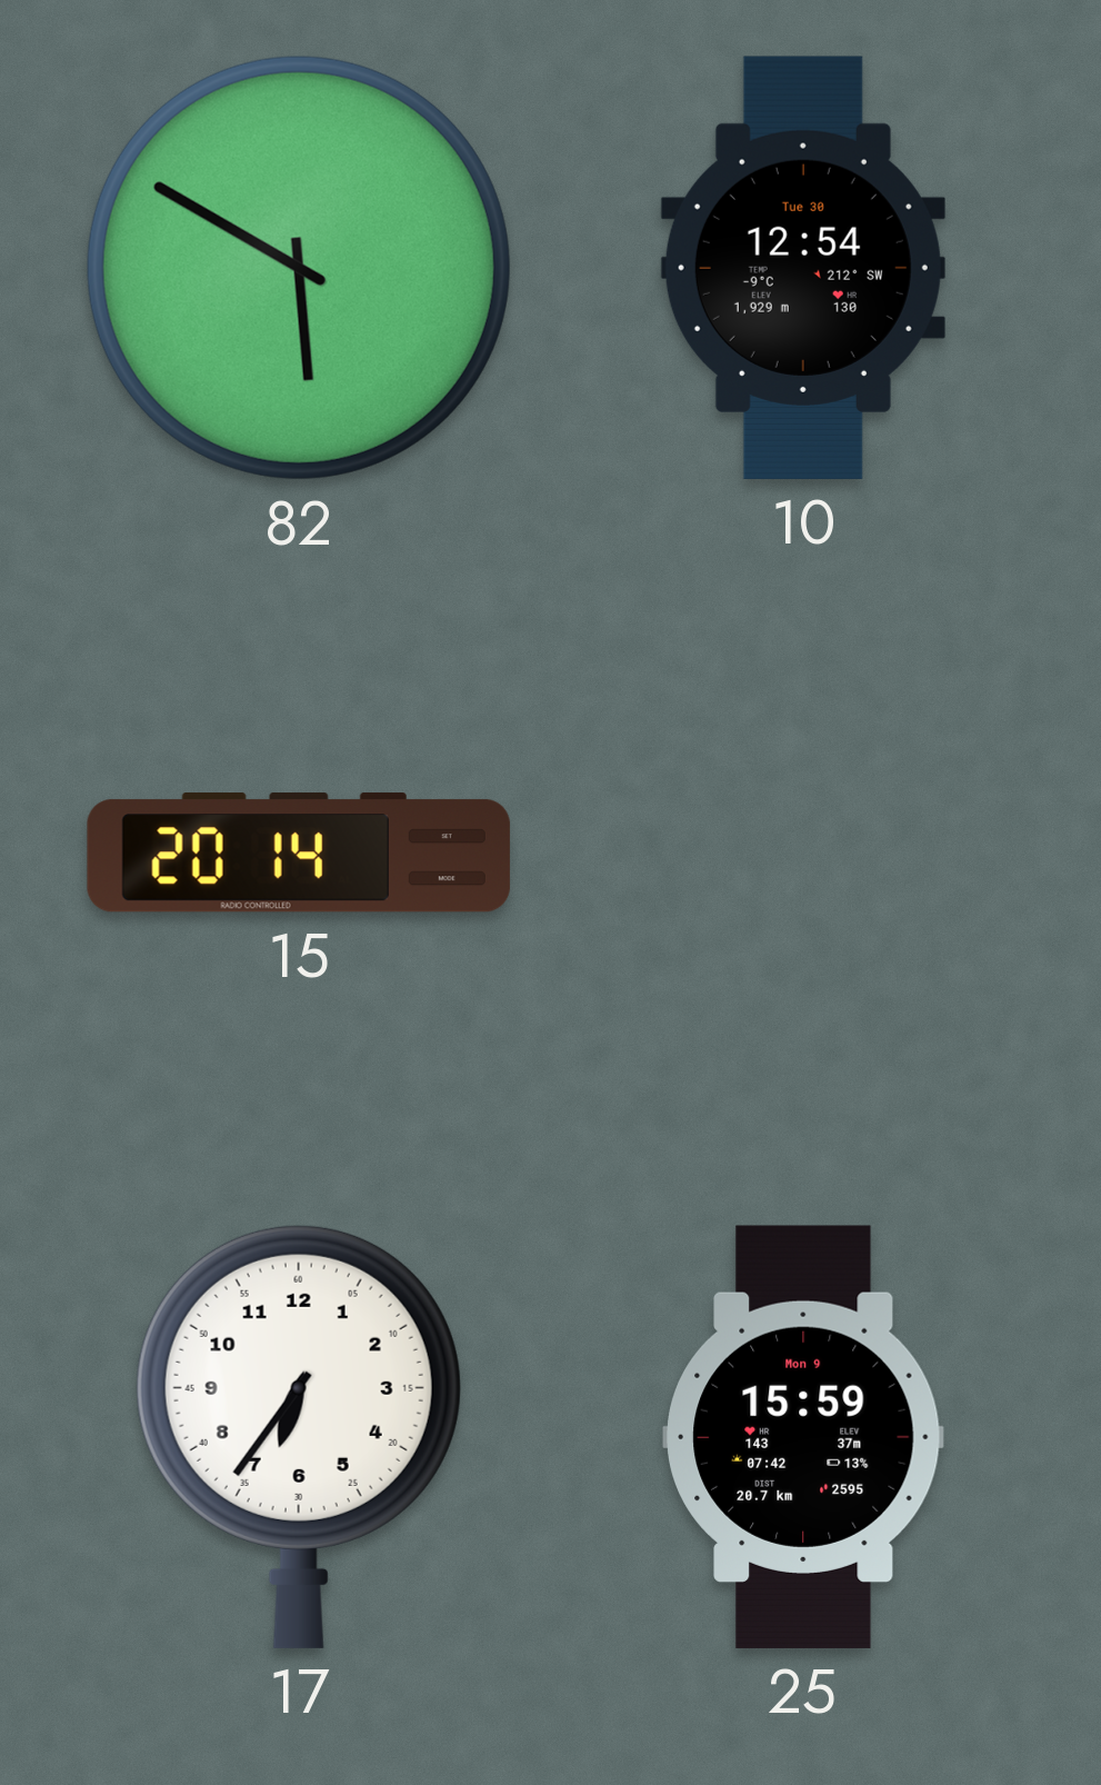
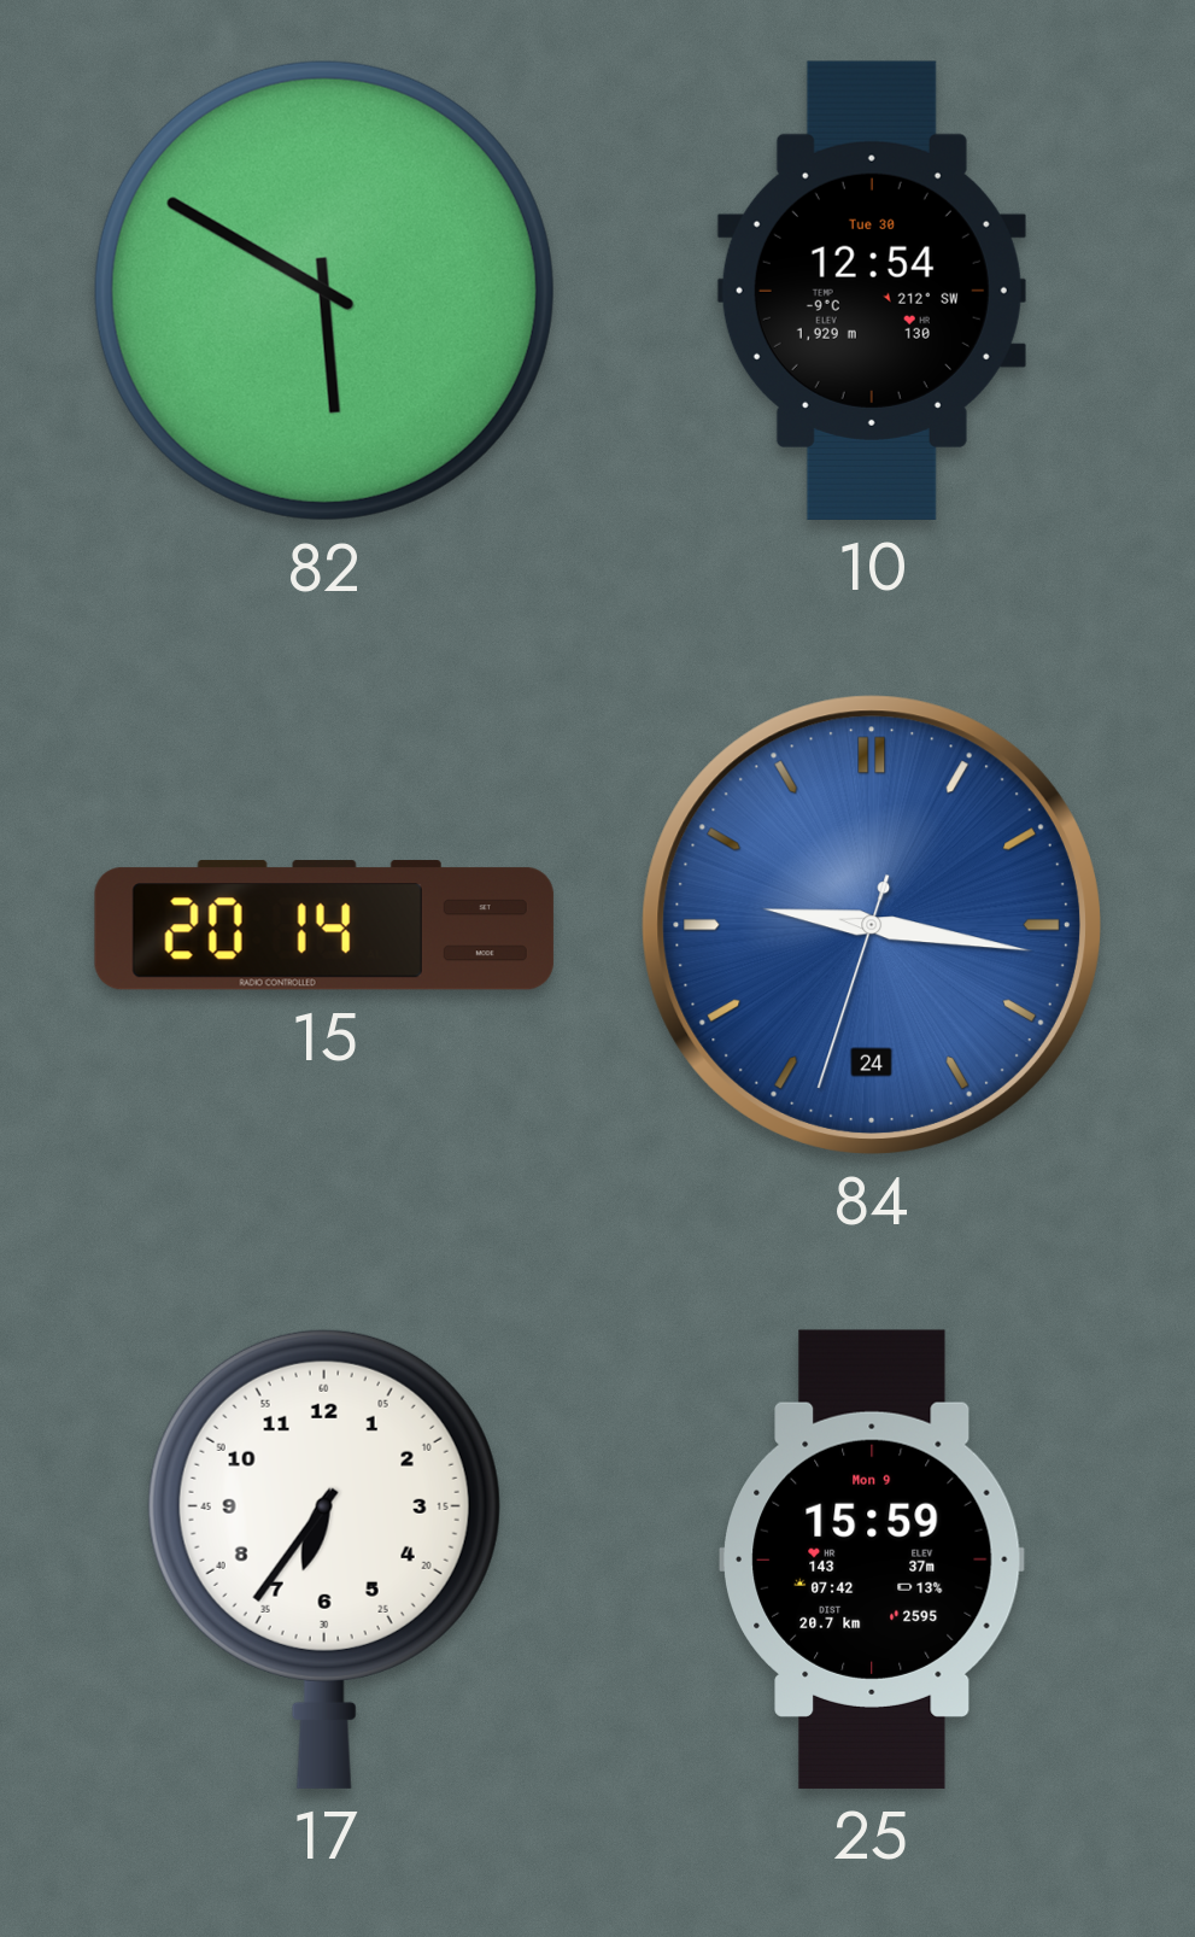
84: none -> 9:16
